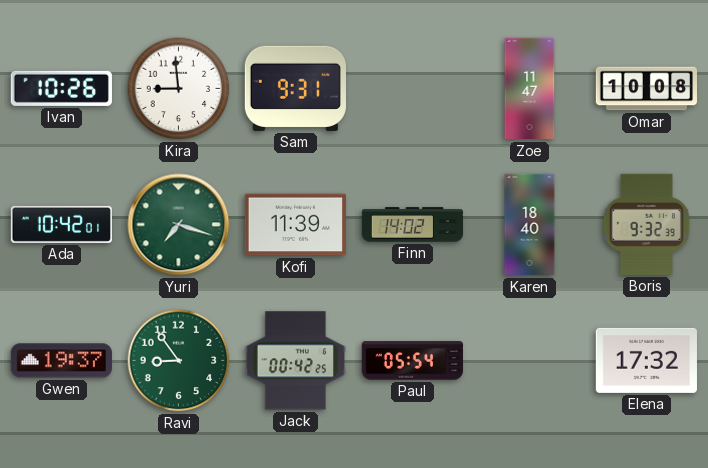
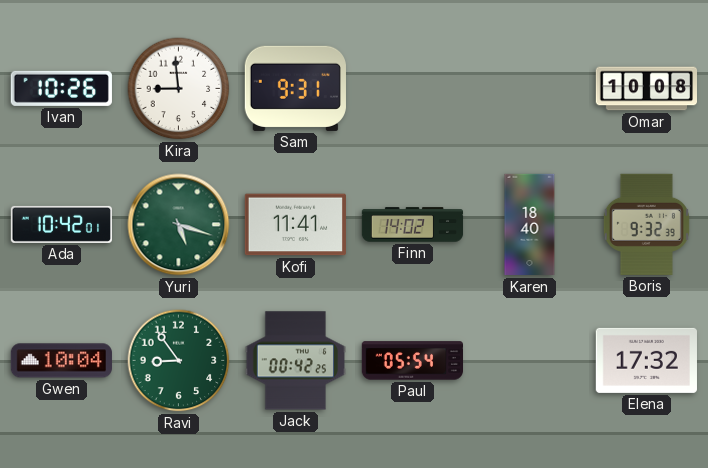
Zoe: 11:47 -> none
Yuri: 7:18 -> 5:18
Kofi: 11:39 -> 11:41
Gwen: 19:37 -> 10:04
